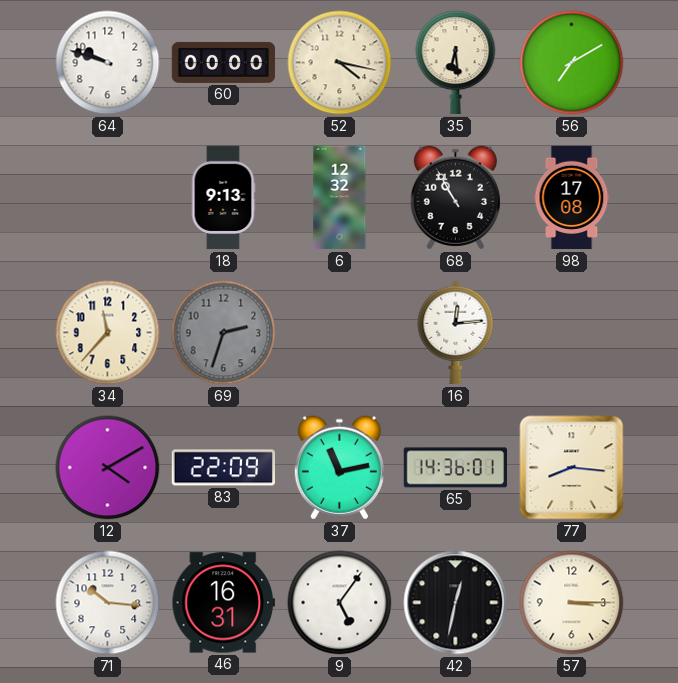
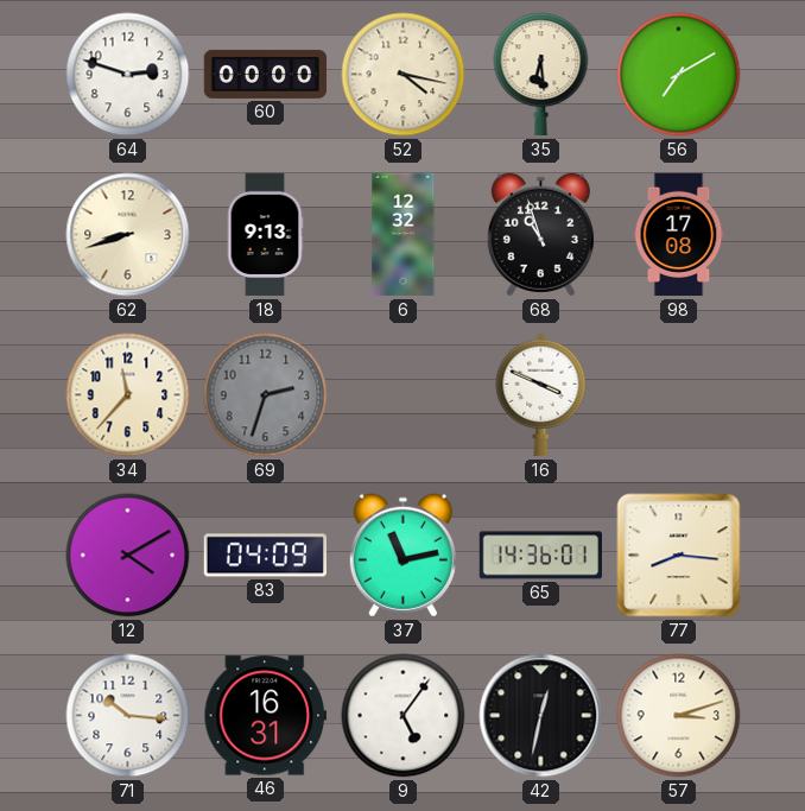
64: 9:48 -> 2:48
62: none -> 8:42
68: 10:55 -> 10:57
16: 12:14 -> 3:49
83: 22:09 -> 04:09
57: 3:15 -> 3:12
